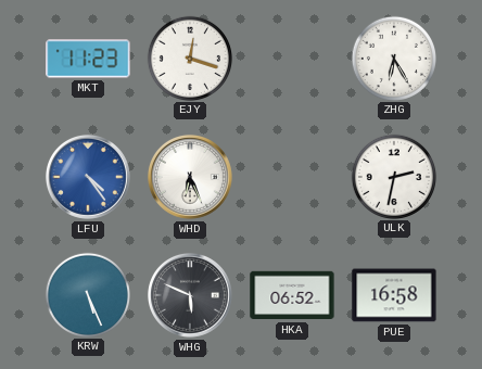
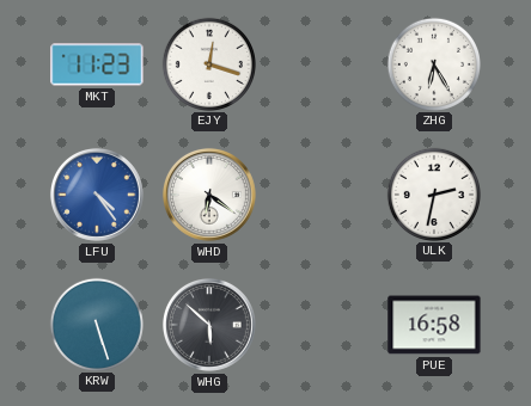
WHD: 6:26 -> 6:21
KRW: 5:26 -> 5:27
WHG: 5:49 -> 5:52
HKA: 06:52 -> none
